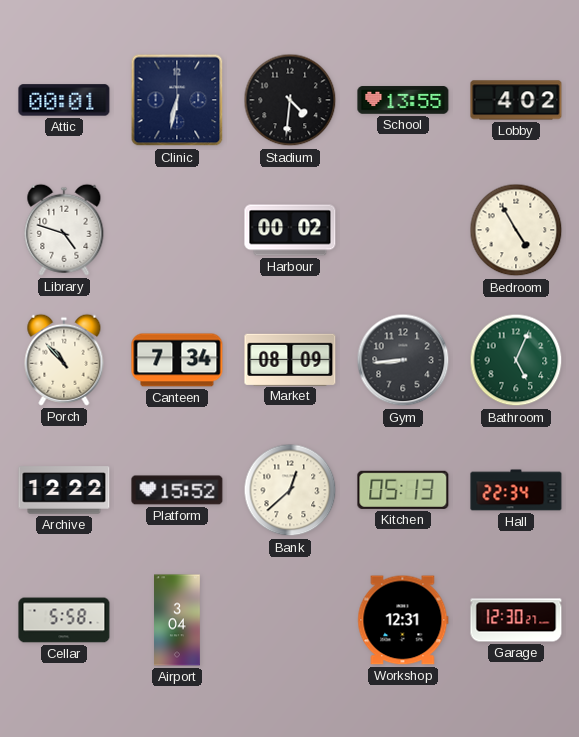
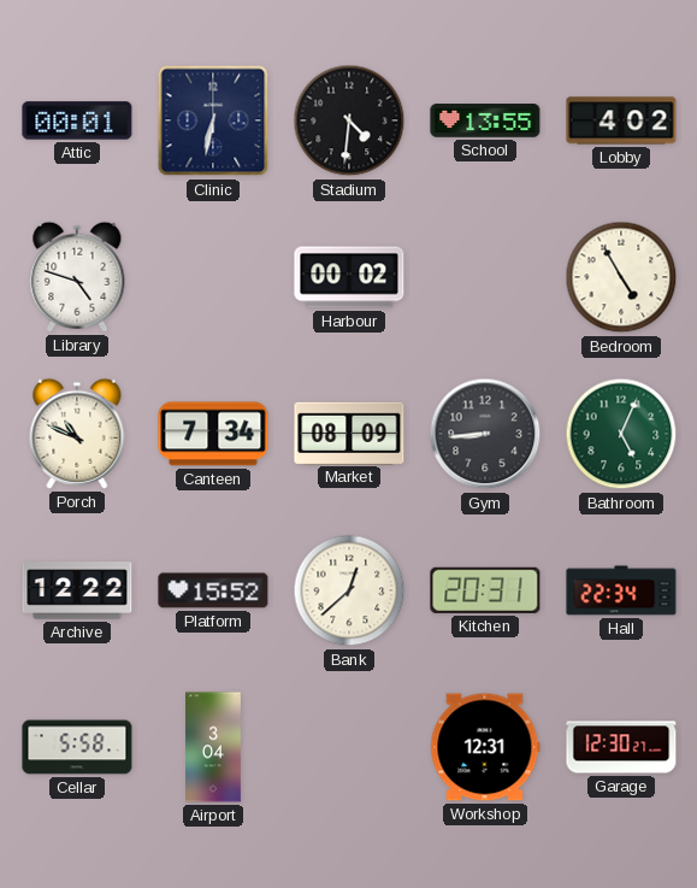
Porch: 10:53 -> 10:49
Kitchen: 05:13 -> 20:31
